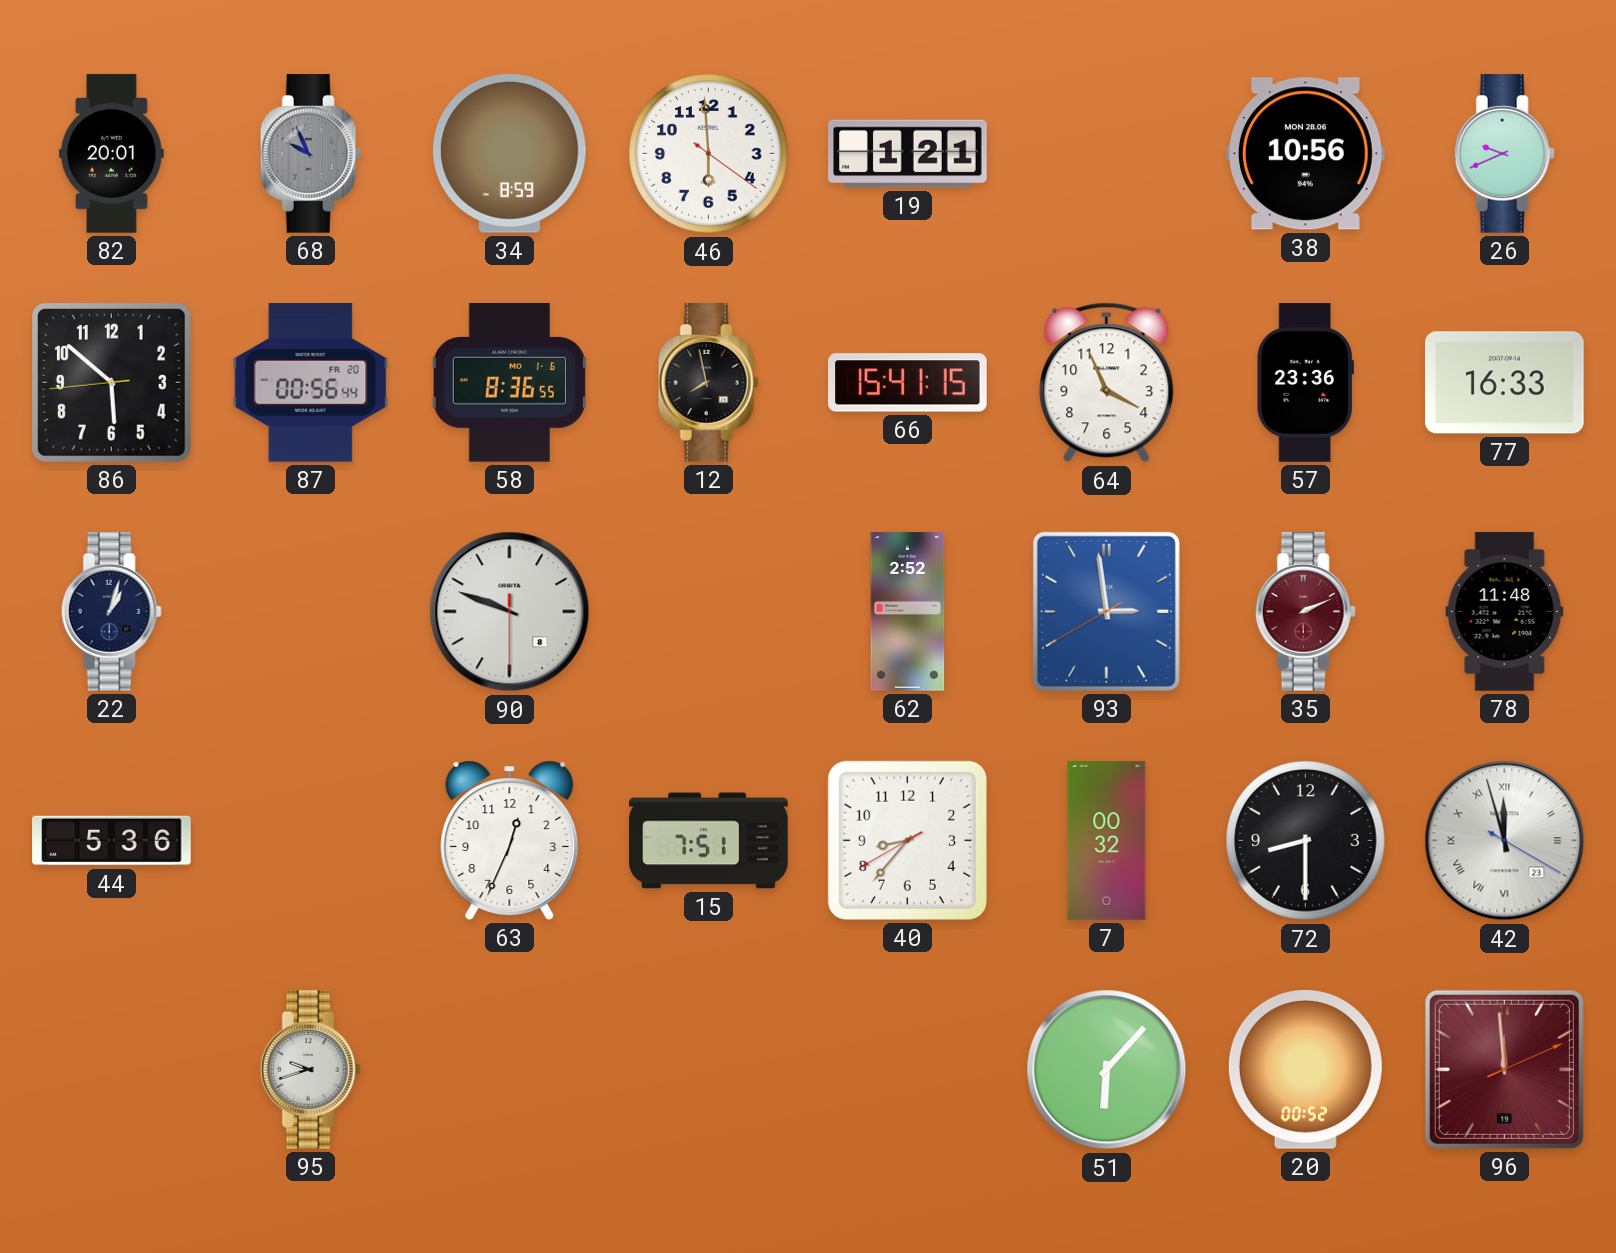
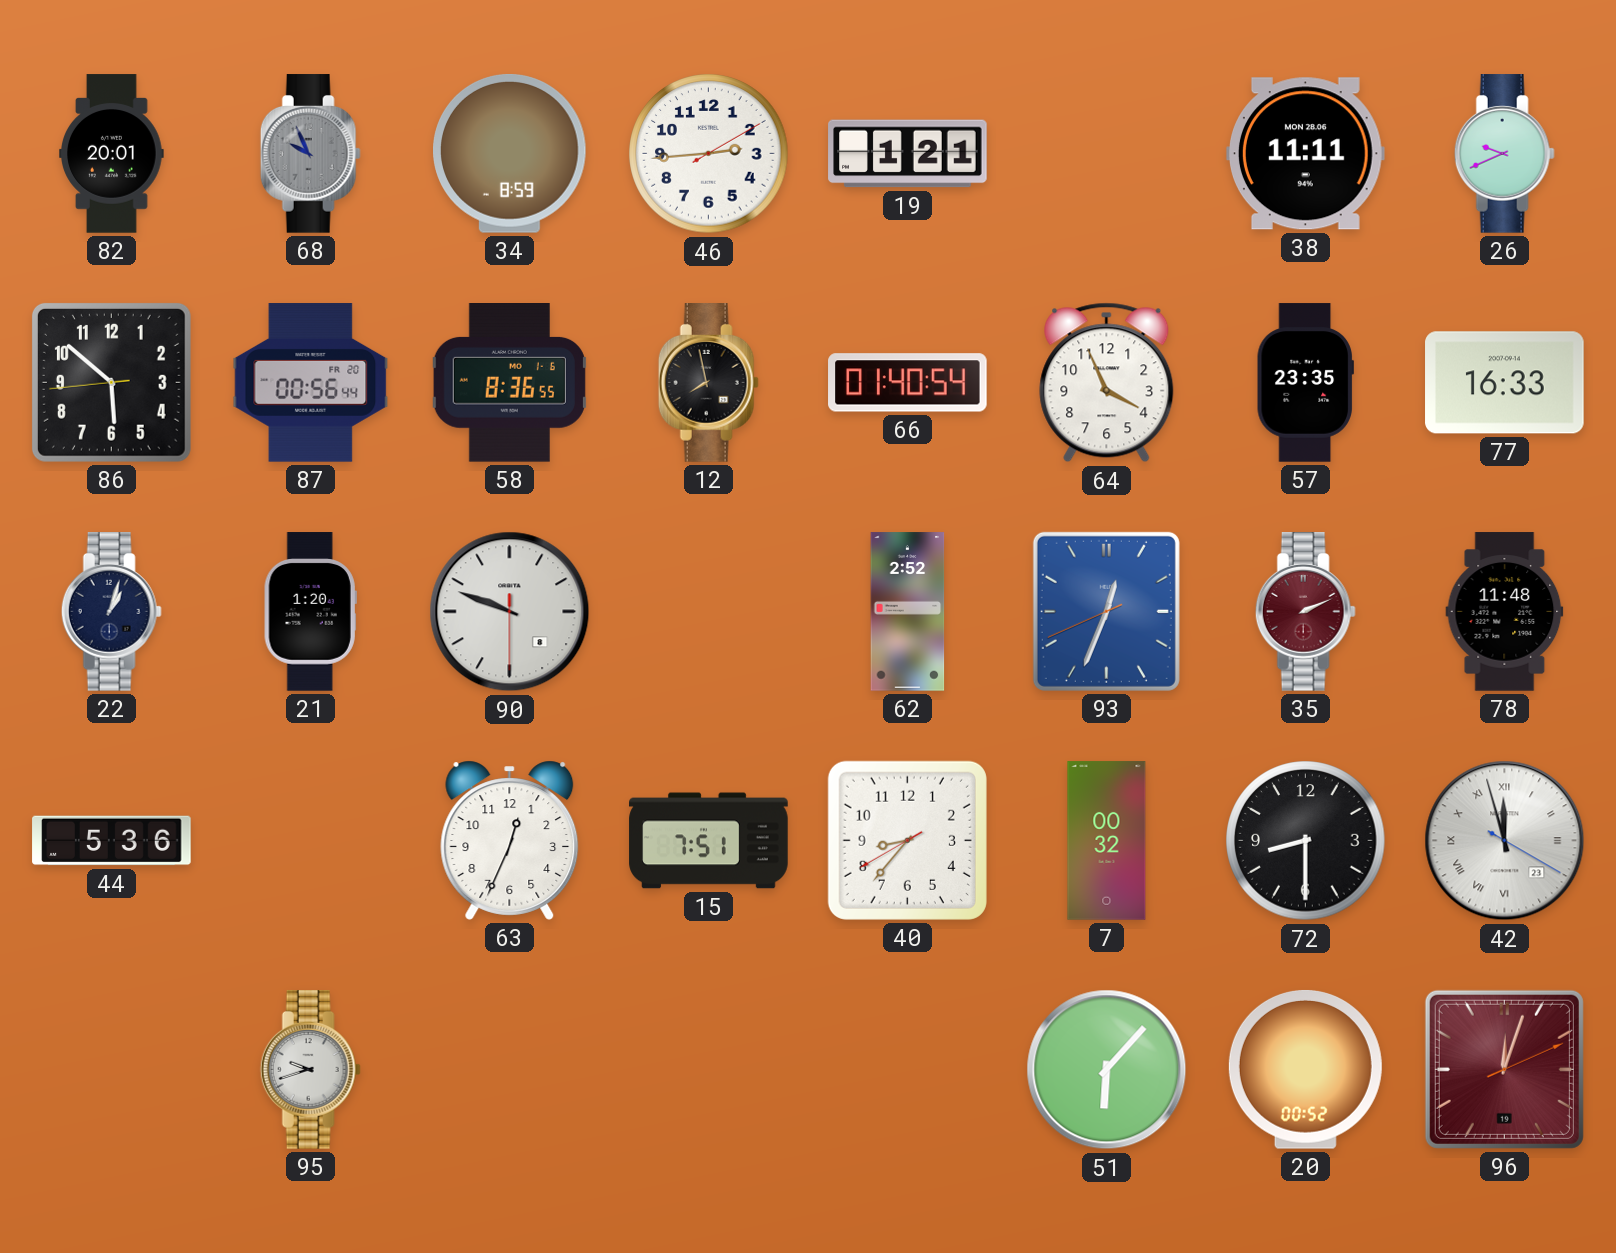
46: 5:59 -> 2:44
38: 10:56 -> 11:11
66: 15:41 -> 01:40
57: 23:36 -> 23:35
21: none -> 1:20
93: 2:58 -> 12:33
96: 11:59 -> 12:03
